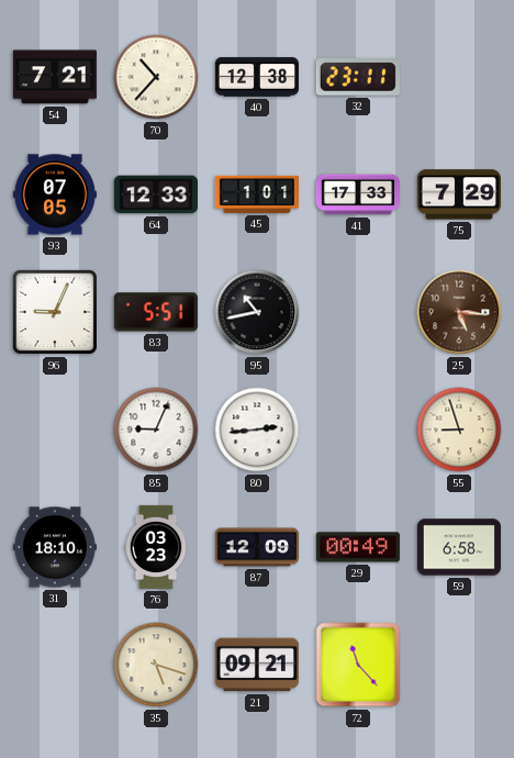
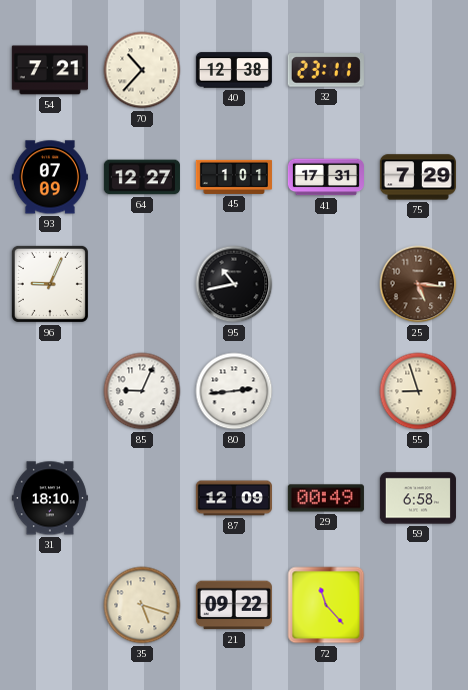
93: 07:05 -> 07:09
64: 12:33 -> 12:27
41: 17:33 -> 17:31
83: 5:51 -> none
76: 03:23 -> none
21: 09:21 -> 09:22
